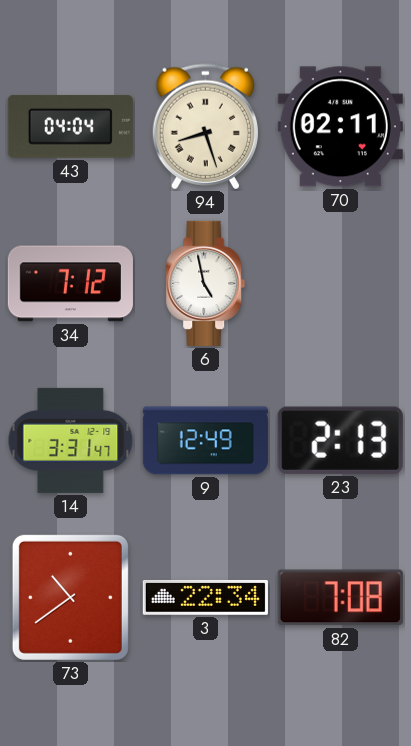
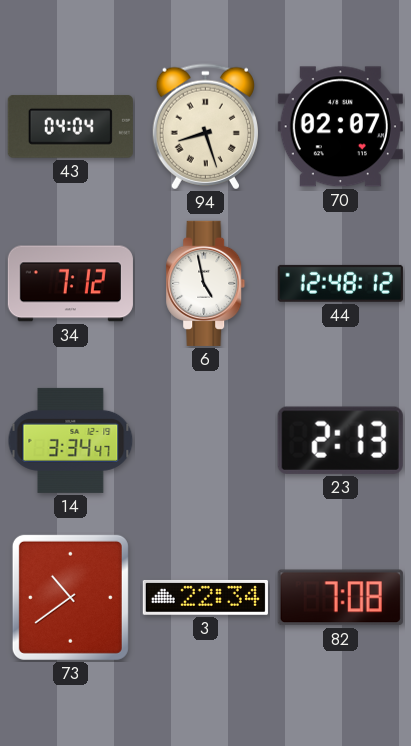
70: 02:11 -> 02:07
44: none -> 12:48
14: 3:31 -> 3:34
9: 12:49 -> none
